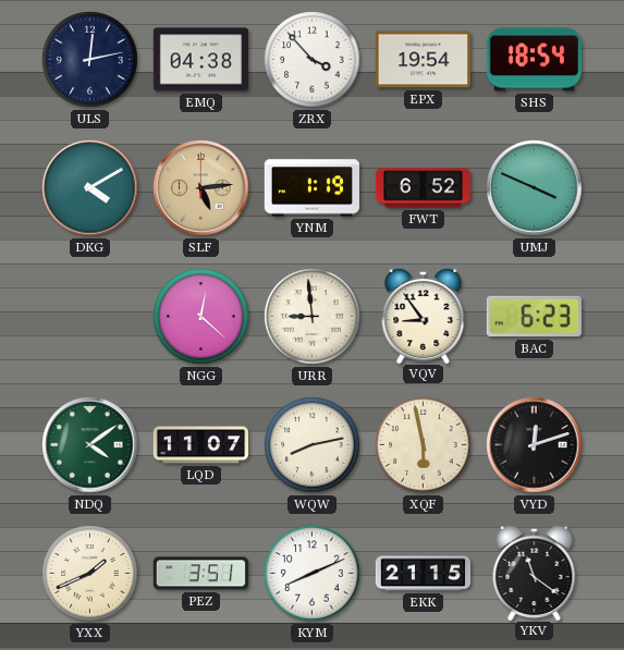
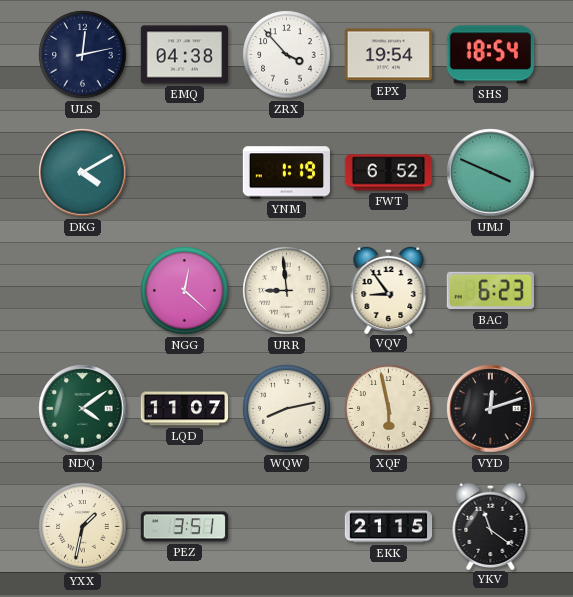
SLF: 5:14 -> none
YXX: 1:41 -> 1:32
KYM: 8:11 -> none
